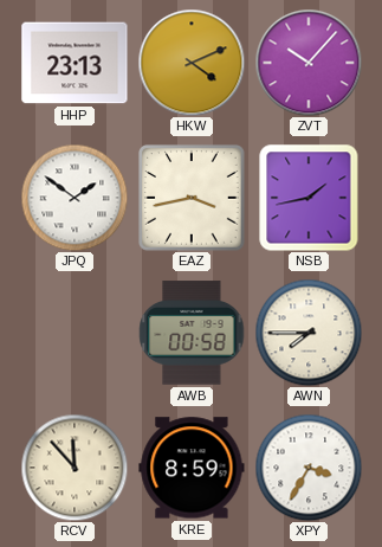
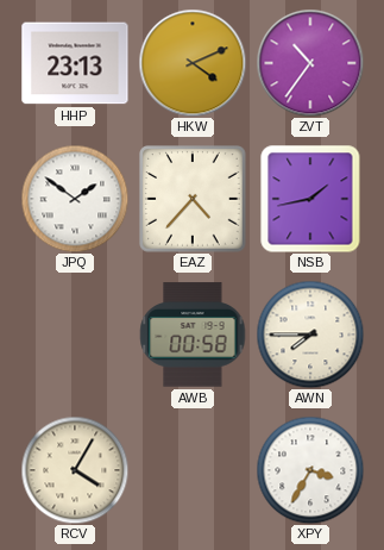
ZVT: 10:07 -> 10:36
EAZ: 3:43 -> 4:37
RCV: 11:53 -> 4:05
KRE: 8:59 -> none
